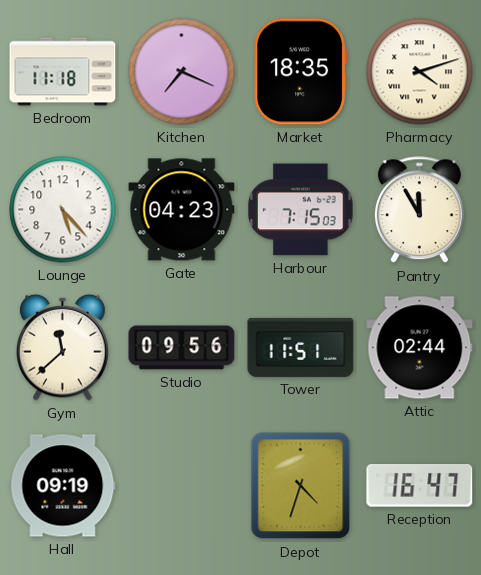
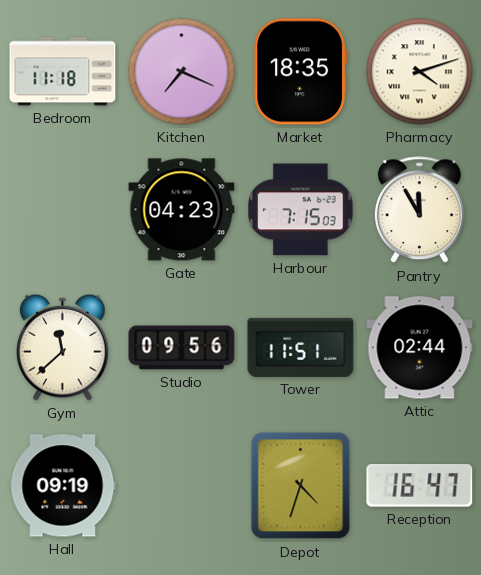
Lounge: 5:23 -> none
